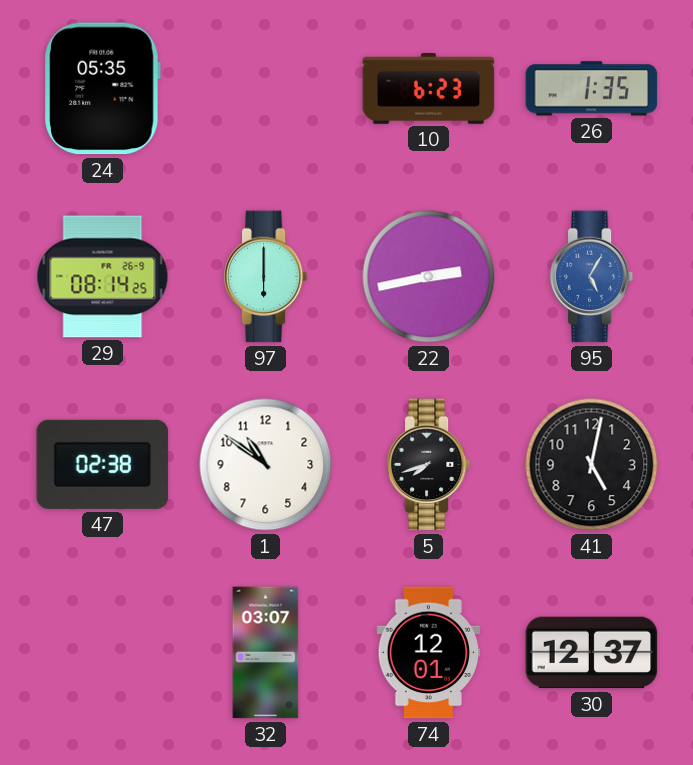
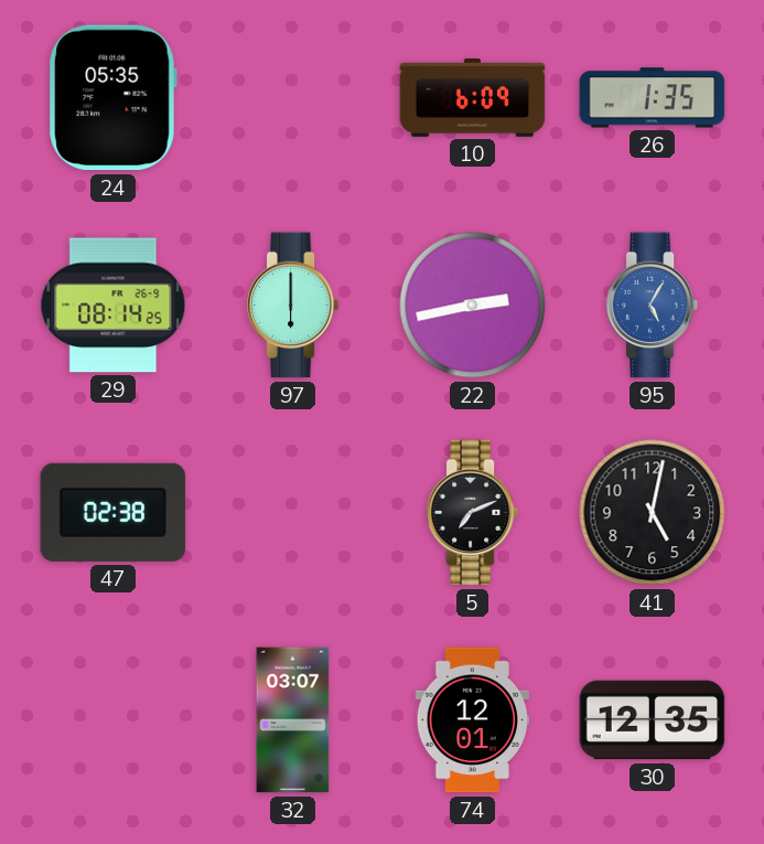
10: 6:23 -> 6:09
1: 10:51 -> none
5: 7:42 -> 7:11
30: 12:37 -> 12:35
